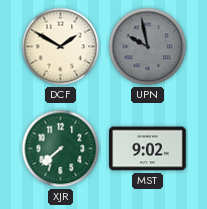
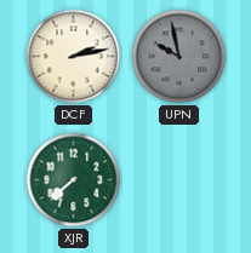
DCF: 1:50 -> 2:13
MST: 9:02 -> none
